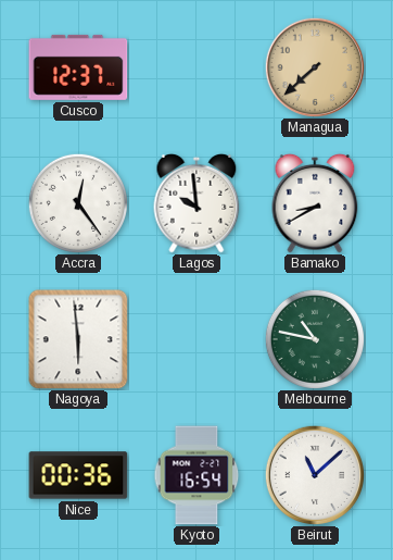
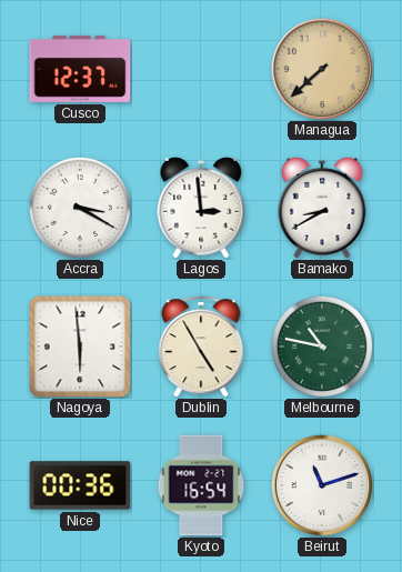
Accra: 12:24 -> 3:20
Lagos: 9:59 -> 2:59
Dublin: none -> 4:55
Beirut: 11:08 -> 11:12
